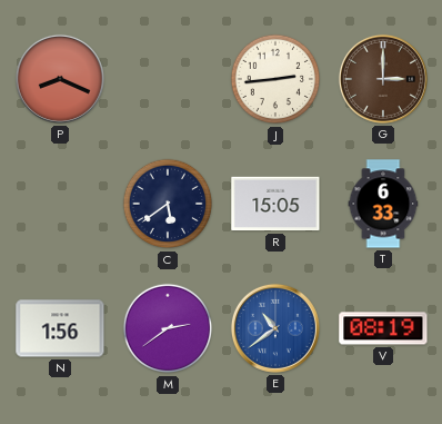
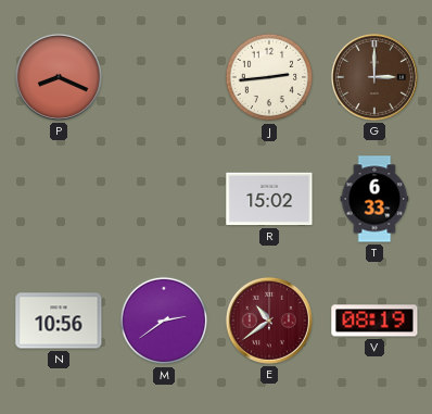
C: 5:39 -> none
R: 15:05 -> 15:02
N: 1:56 -> 10:56
E dial: blue -> burgundy
